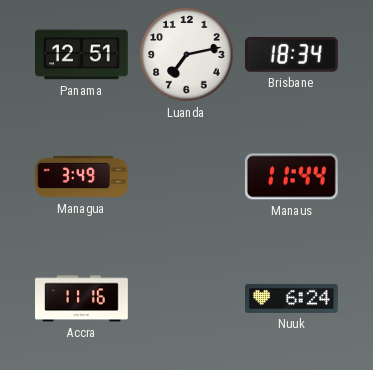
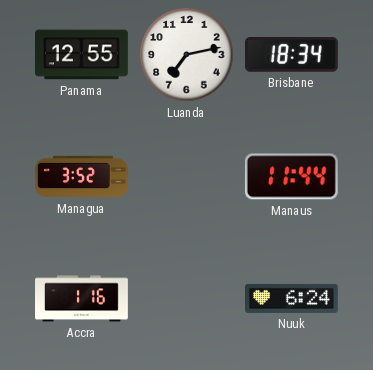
Panama: 12:51 -> 12:55
Managua: 3:49 -> 3:52
Accra: 11:16 -> 1:16
